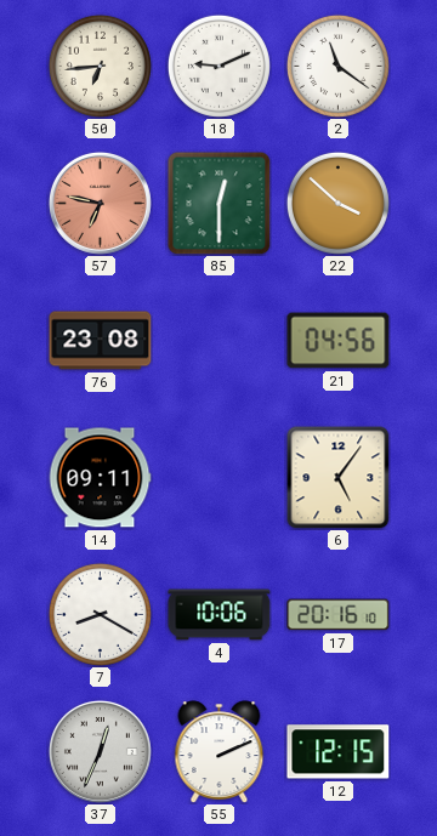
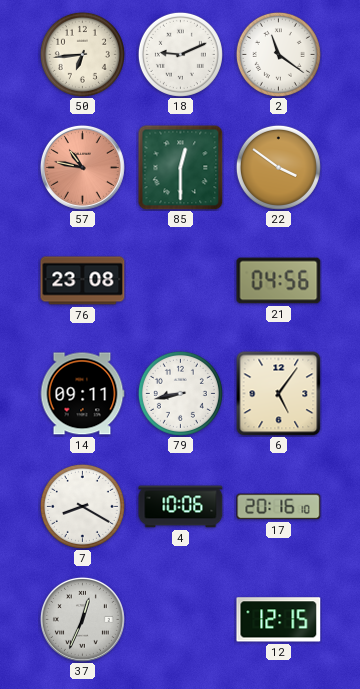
57: 6:47 -> 10:47
22: 3:52 -> 3:51
79: none -> 8:43
55: 2:11 -> none
